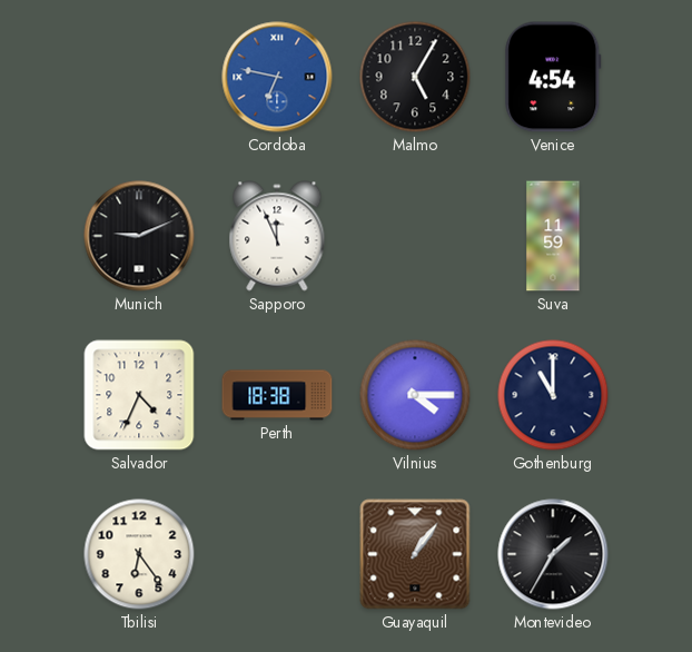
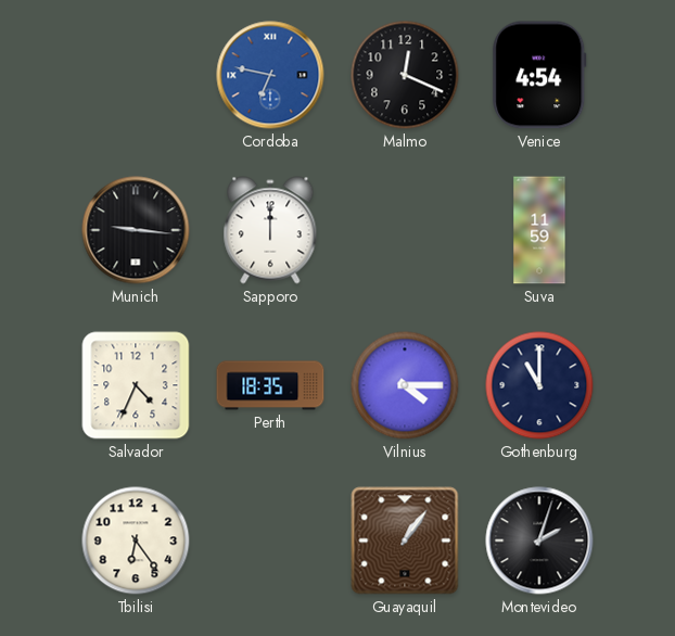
Malmo: 5:05 -> 12:19
Munich: 9:11 -> 9:16
Sapporo: 11:56 -> 12:00
Perth: 18:38 -> 18:35
Montevideo: 1:35 -> 2:03
